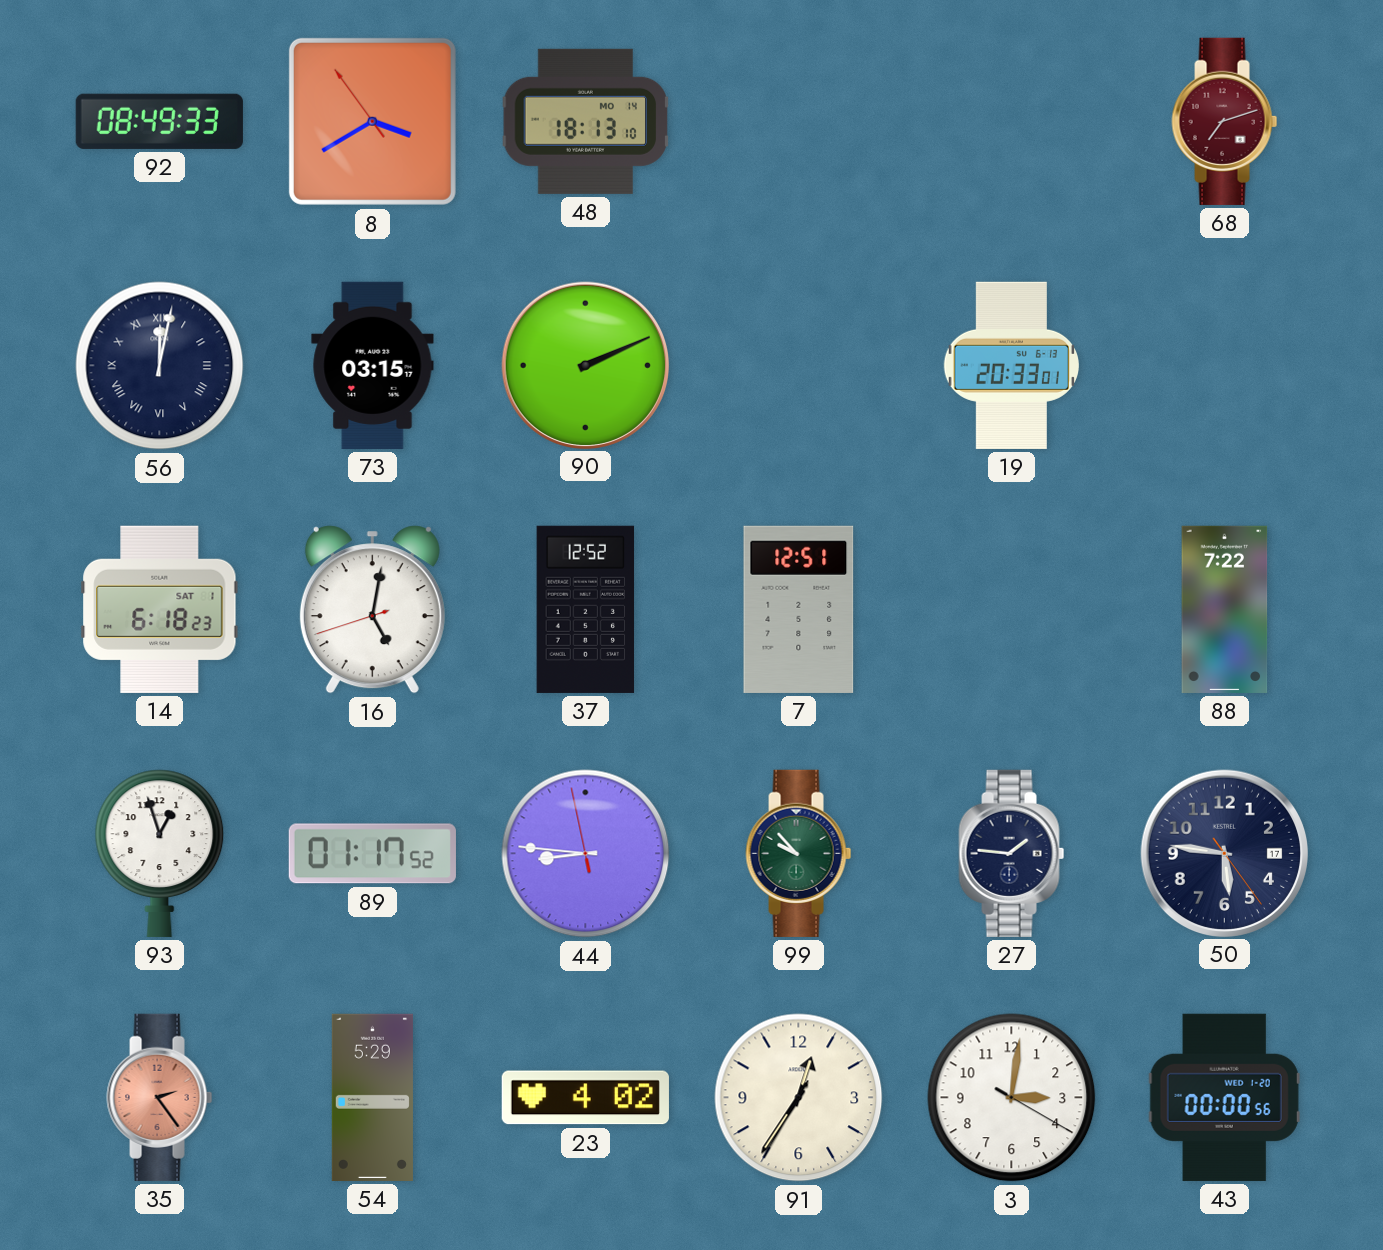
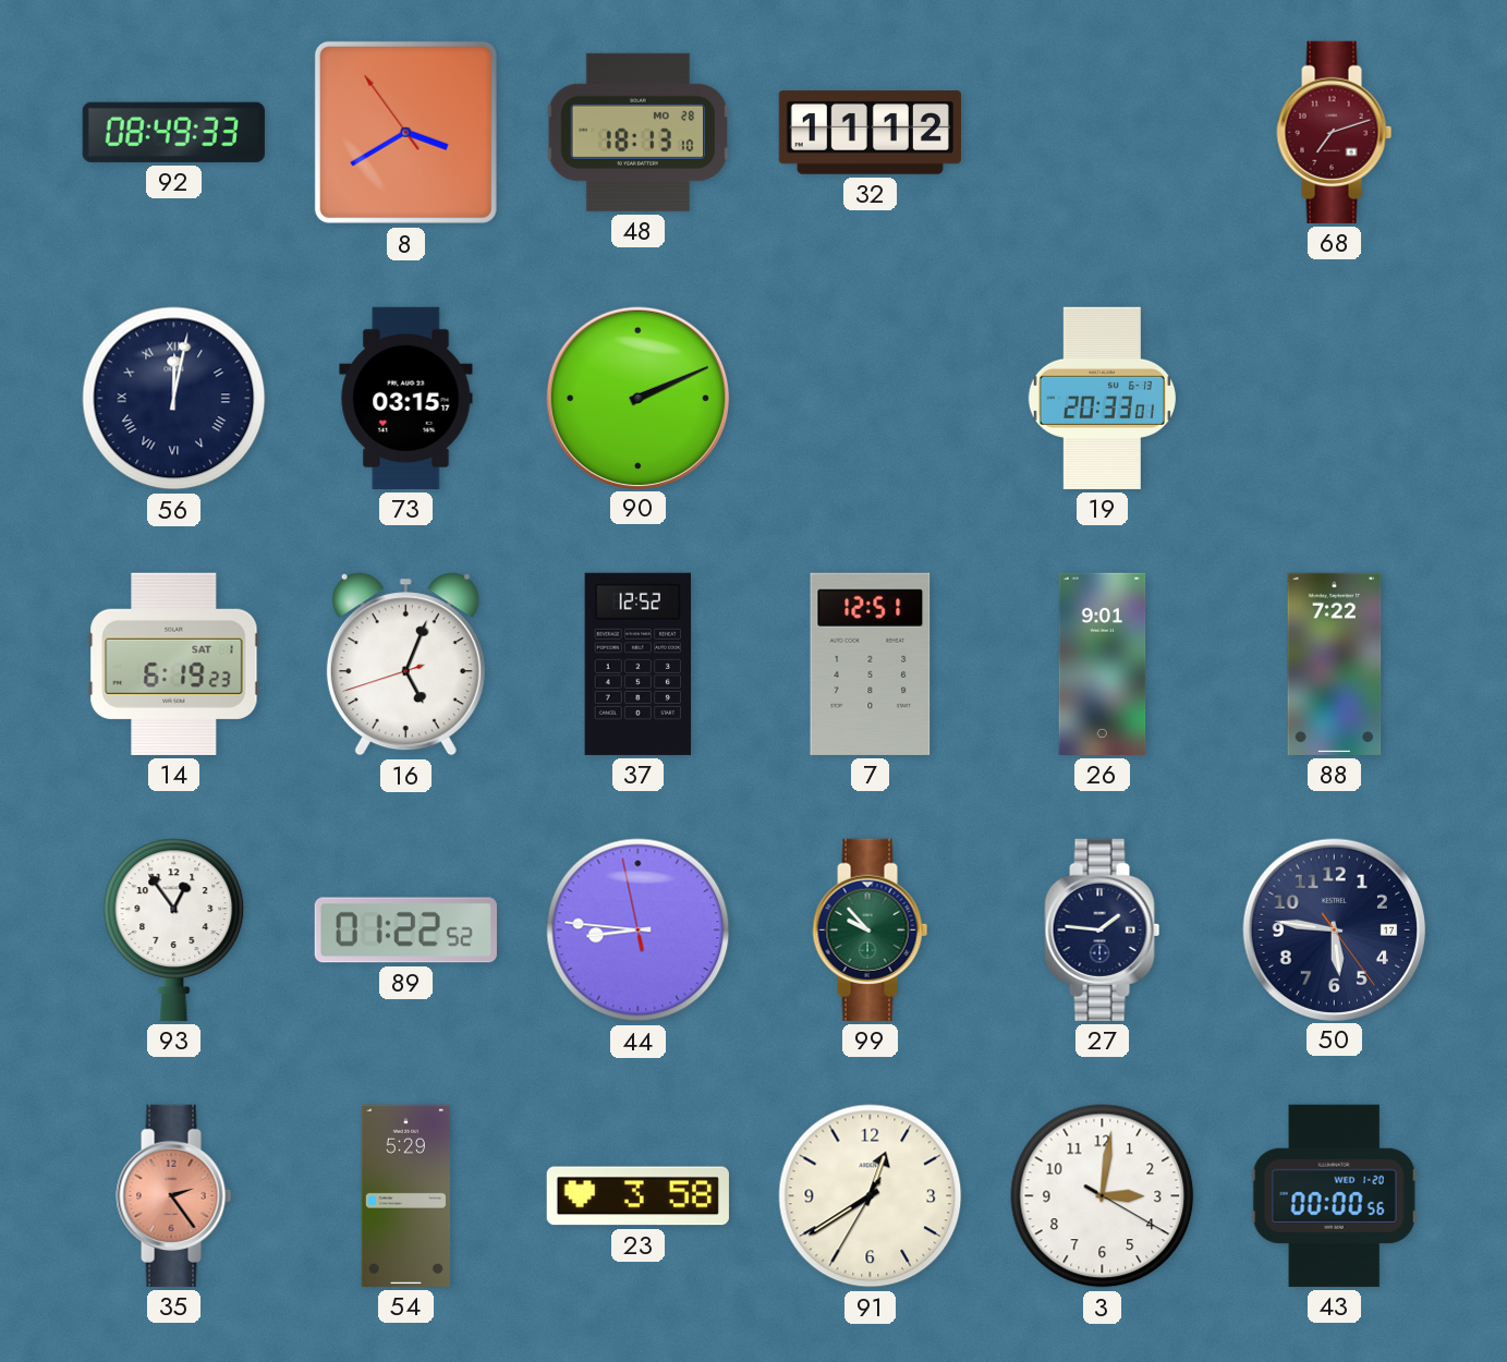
48 date: MO 14 -> MO 28
32: none -> 11:12
14: 6:18 -> 6:19
16: 5:01 -> 5:03
26: none -> 9:01
93: 12:57 -> 12:54
89: 01:17 -> 01:22
23: 4:02 -> 3:58
91: 12:35 -> 12:39
